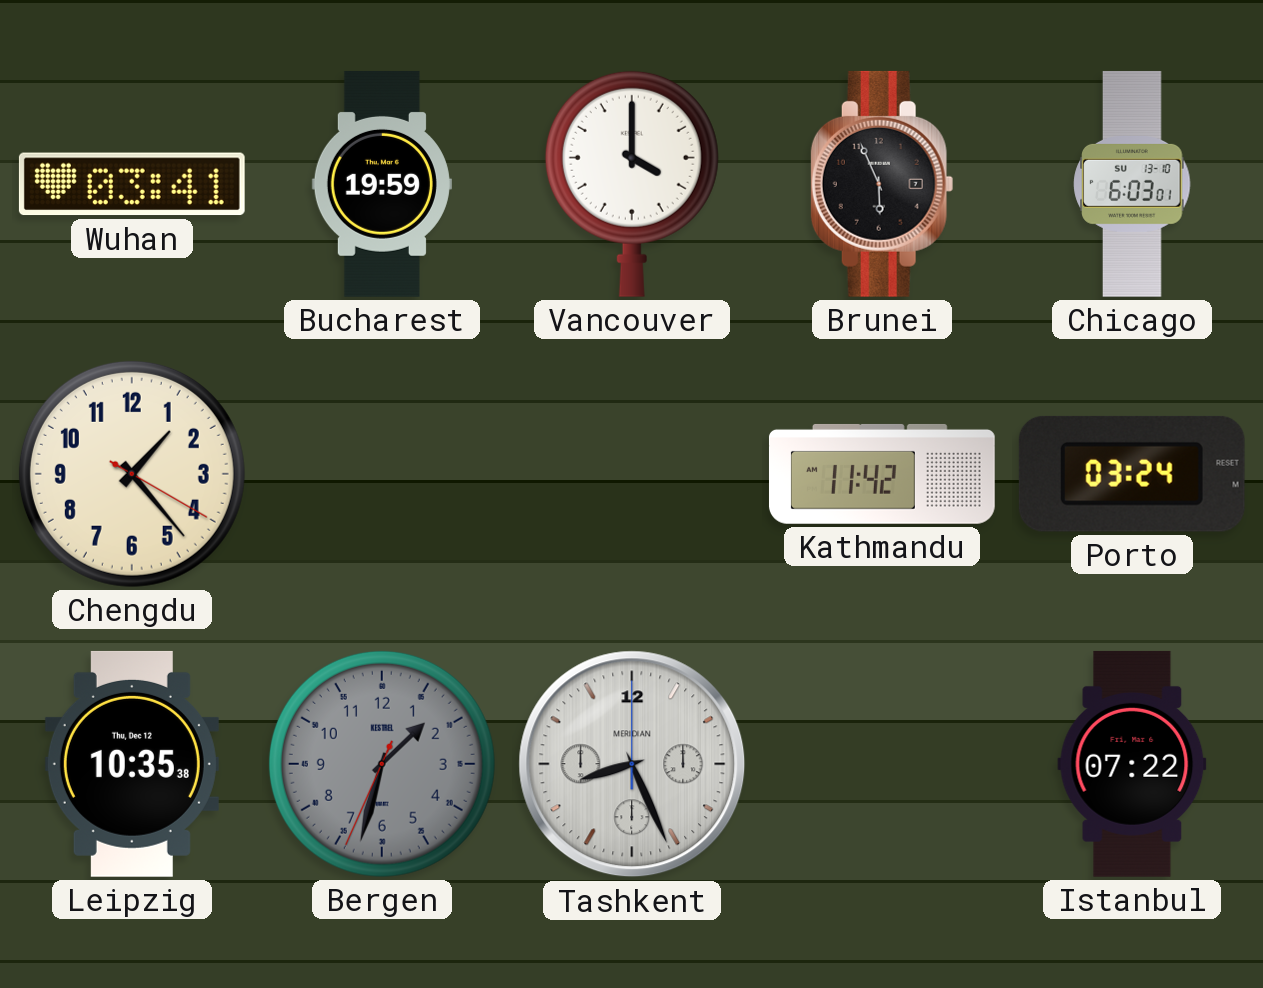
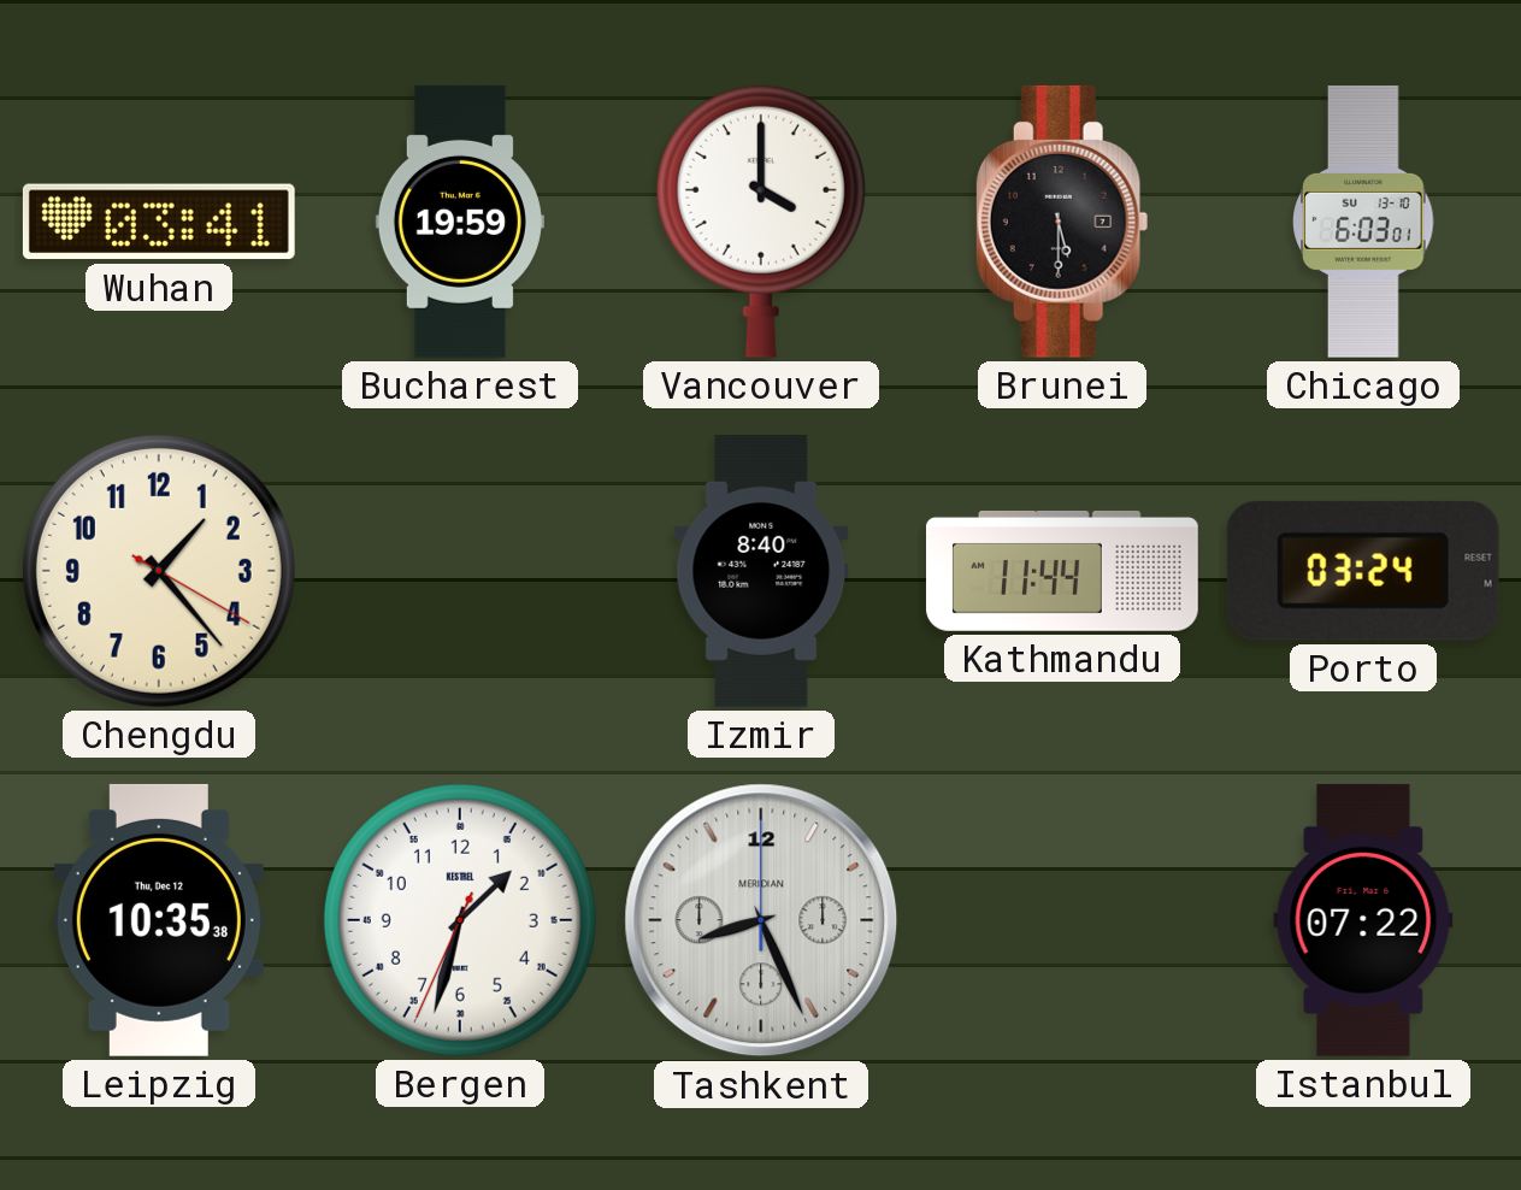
Brunei: 5:56 -> 5:30
Izmir: none -> 8:40
Kathmandu: 11:42 -> 11:44
Bergen dial: grey -> white
